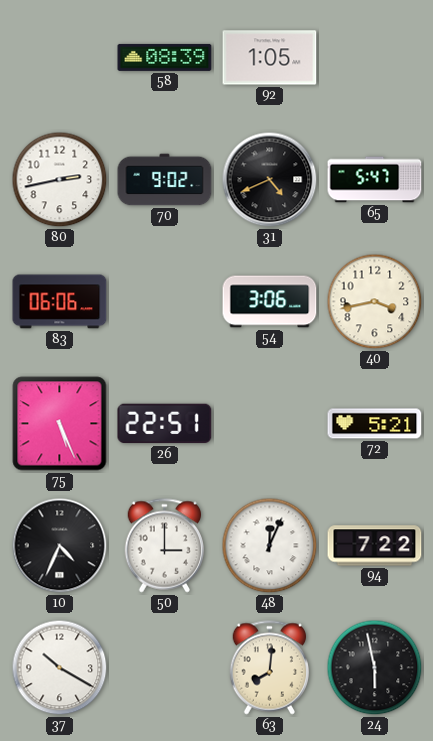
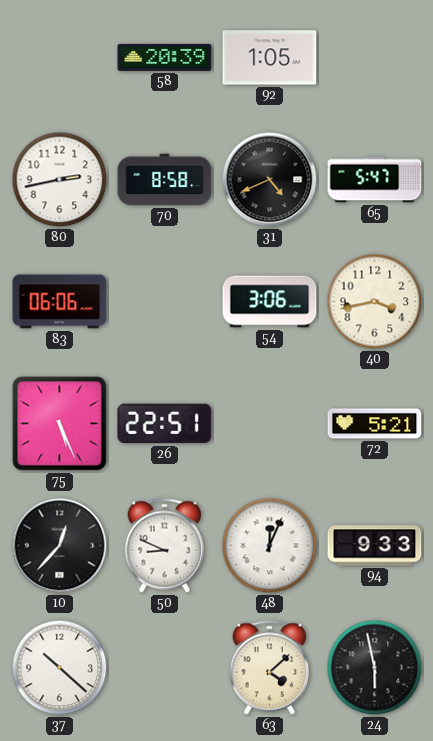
58: 08:39 -> 20:39
70: 9:02 -> 8:58
10: 4:34 -> 12:37
50: 3:00 -> 8:49
94: 7:22 -> 9:33
37: 10:20 -> 10:22
63: 8:01 -> 4:08
